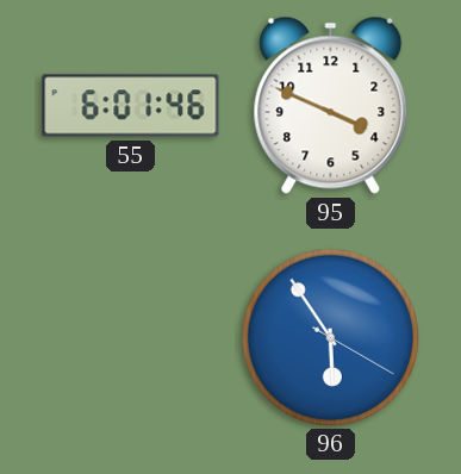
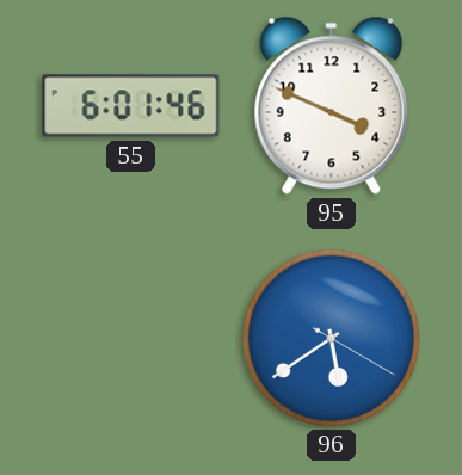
96: 5:54 -> 5:39
